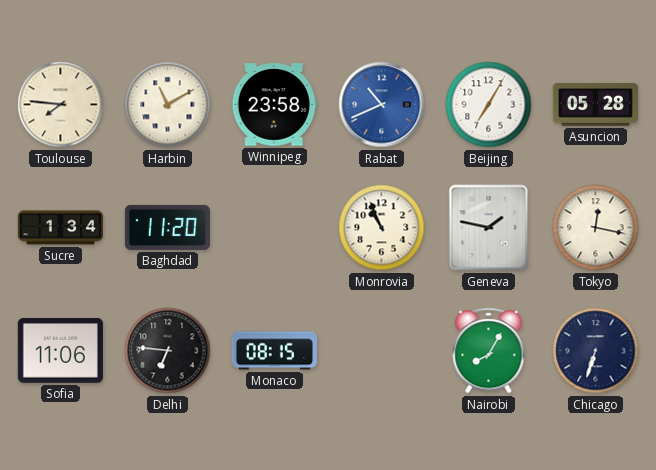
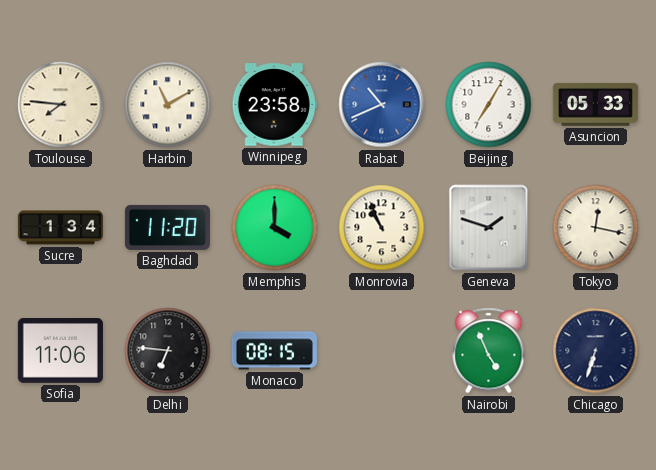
Asuncion: 05:28 -> 05:33
Memphis: none -> 4:00
Geneva: 1:47 -> 1:48
Nairobi: 8:05 -> 4:56
